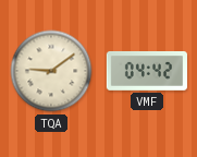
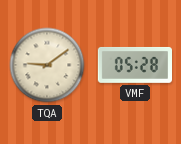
VMF: 04:42 -> 05:28
